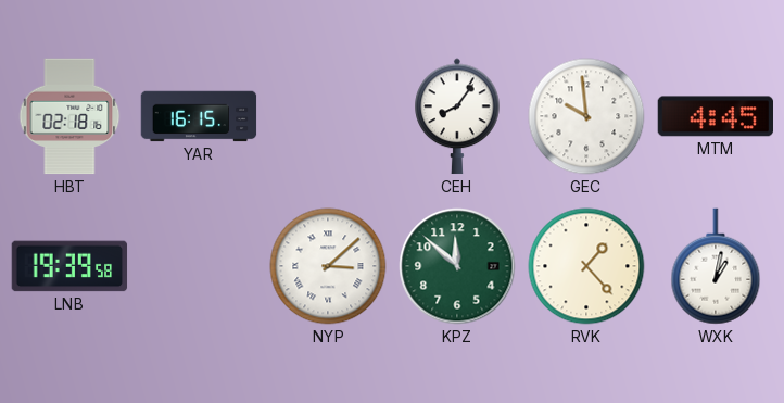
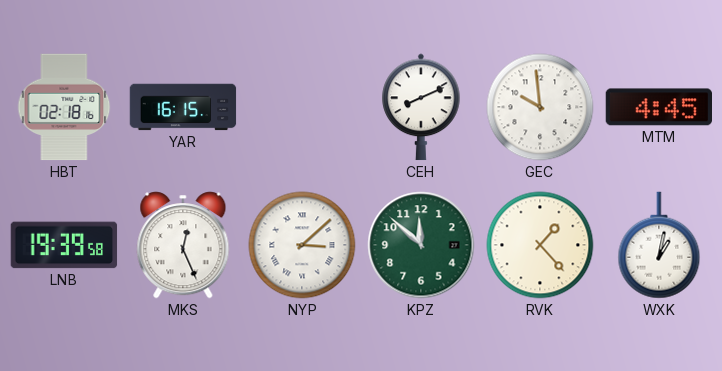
CEH: 8:06 -> 8:11
MKS: none -> 12:26
